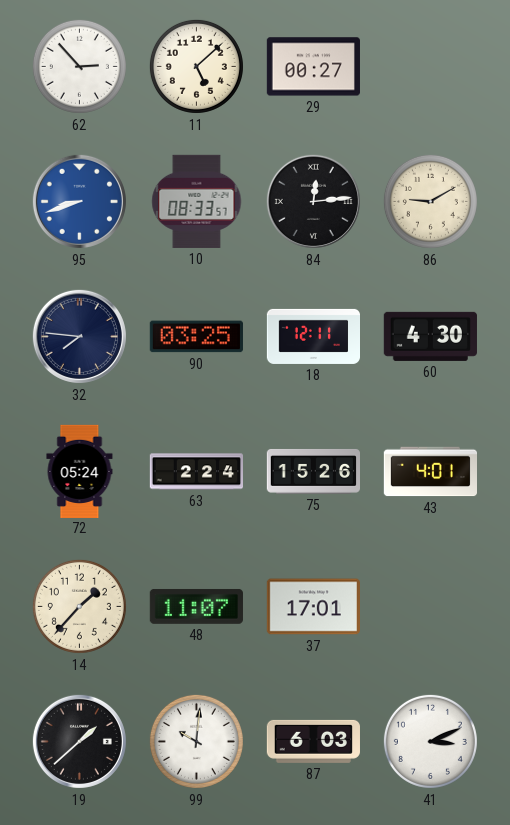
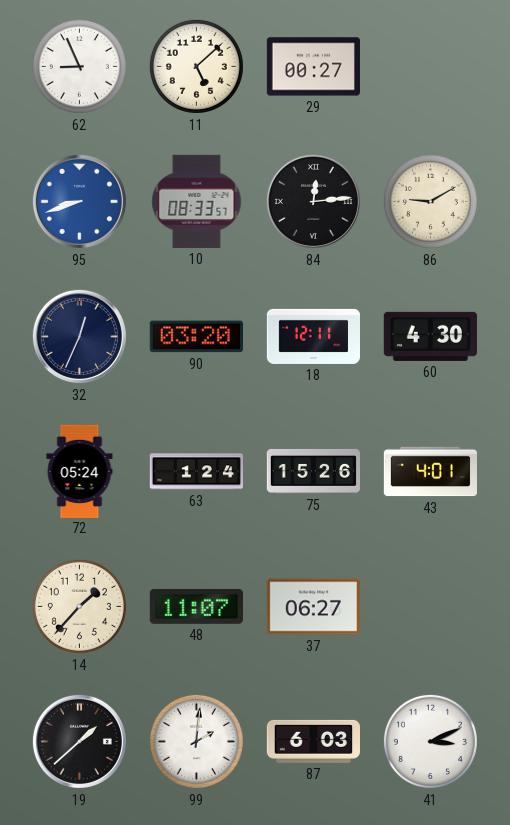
62: 2:53 -> 8:56
32: 7:46 -> 12:34
90: 03:25 -> 03:20
63: 2:24 -> 1:24
37: 17:01 -> 06:27
99: 10:01 -> 2:01
